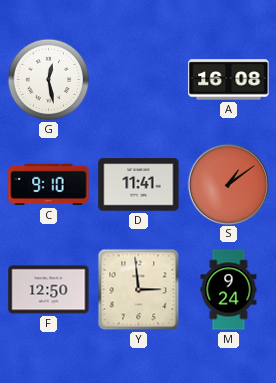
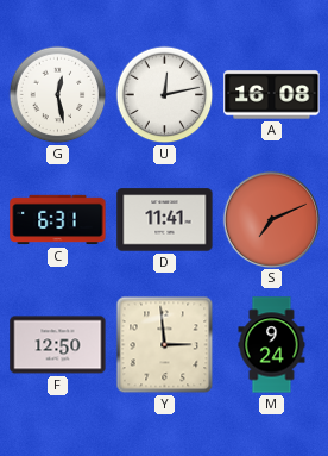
U: none -> 12:13
C: 9:10 -> 6:31
S: 1:09 -> 7:11
